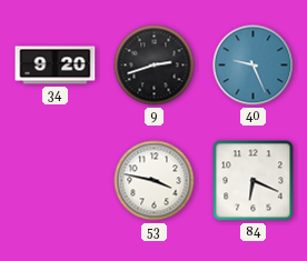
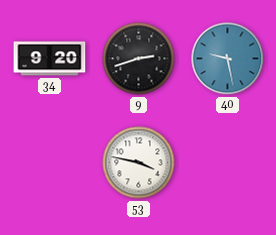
40: 9:26 -> 9:28
84: 6:19 -> none
